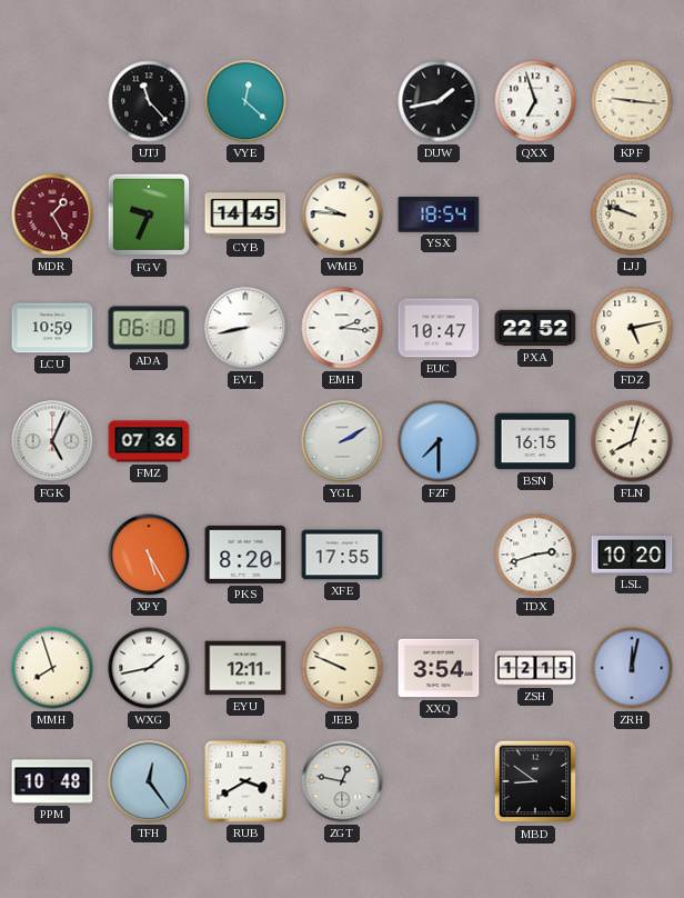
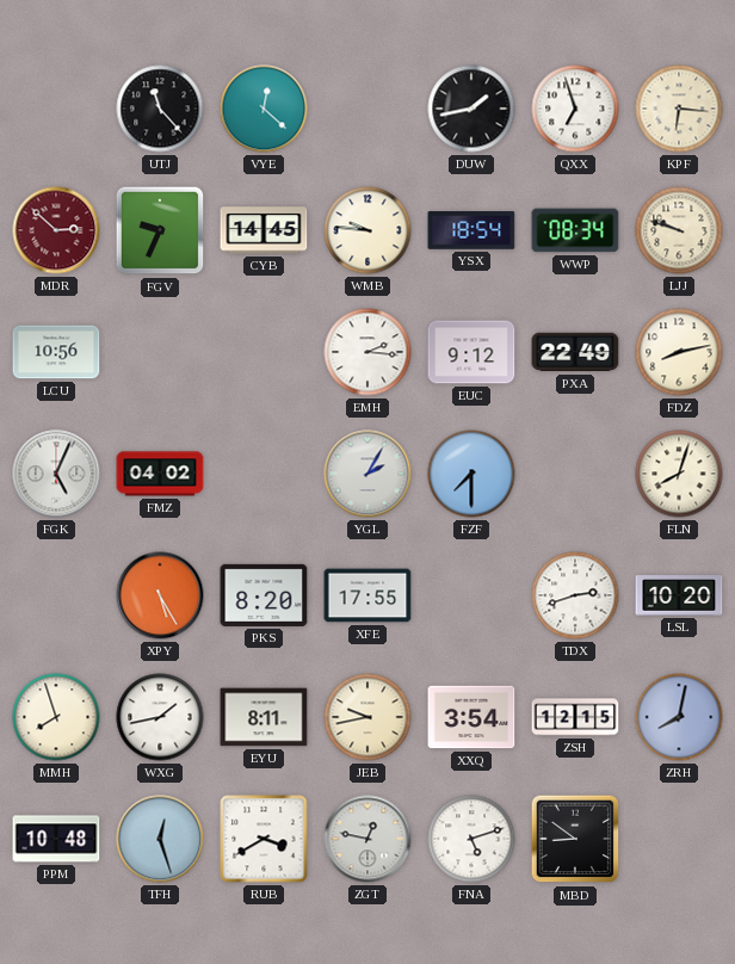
KPF: 9:16 -> 6:16
MDR: 1:25 -> 2:52
WWP: none -> 08:34
LCU: 10:59 -> 10:56
ADA: 06:10 -> none
EVL: 8:43 -> none
EUC: 10:47 -> 9:12
PXA: 22:52 -> 22:49
FDZ: 5:13 -> 8:13
FMZ: 07:36 -> 04:02
YGL: 2:10 -> 2:05
BSN: 16:15 -> none
EYU: 12:11 -> 8:11
JEB: 9:49 -> 9:43
ZRH: 12:02 -> 8:02
TFH: 12:24 -> 12:27
FNA: none -> 5:12
